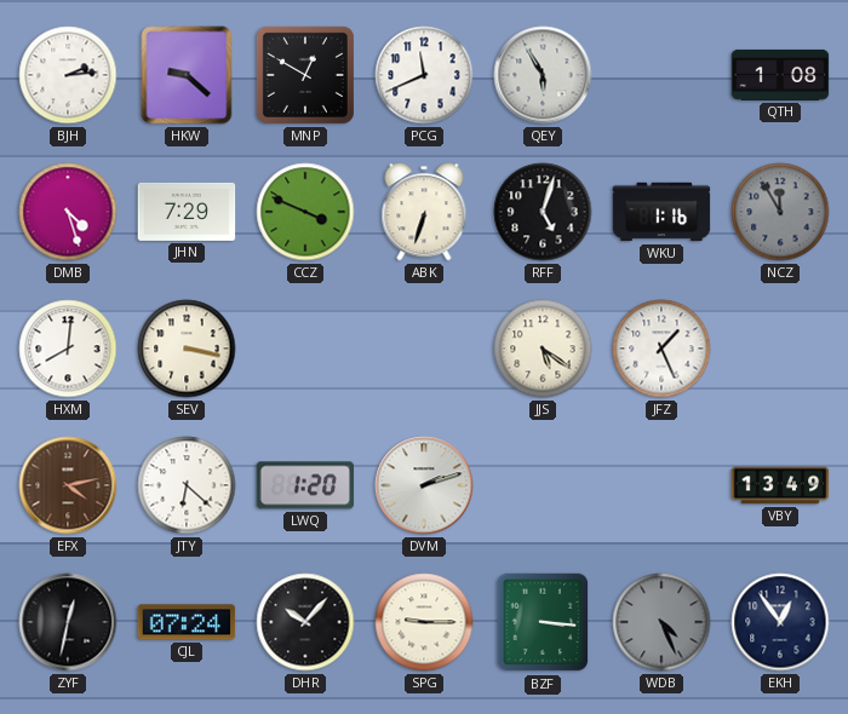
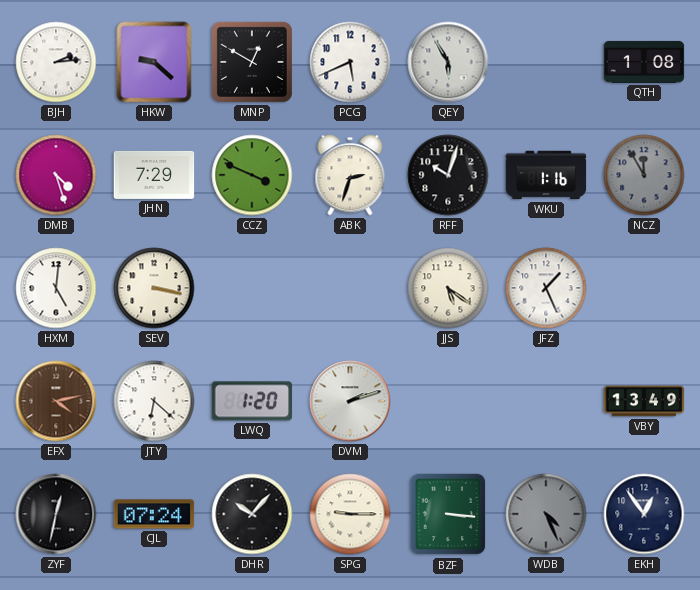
PCG: 11:41 -> 5:41
ABK: 6:33 -> 2:33
RFF: 5:03 -> 10:03
HXM: 8:01 -> 5:01
